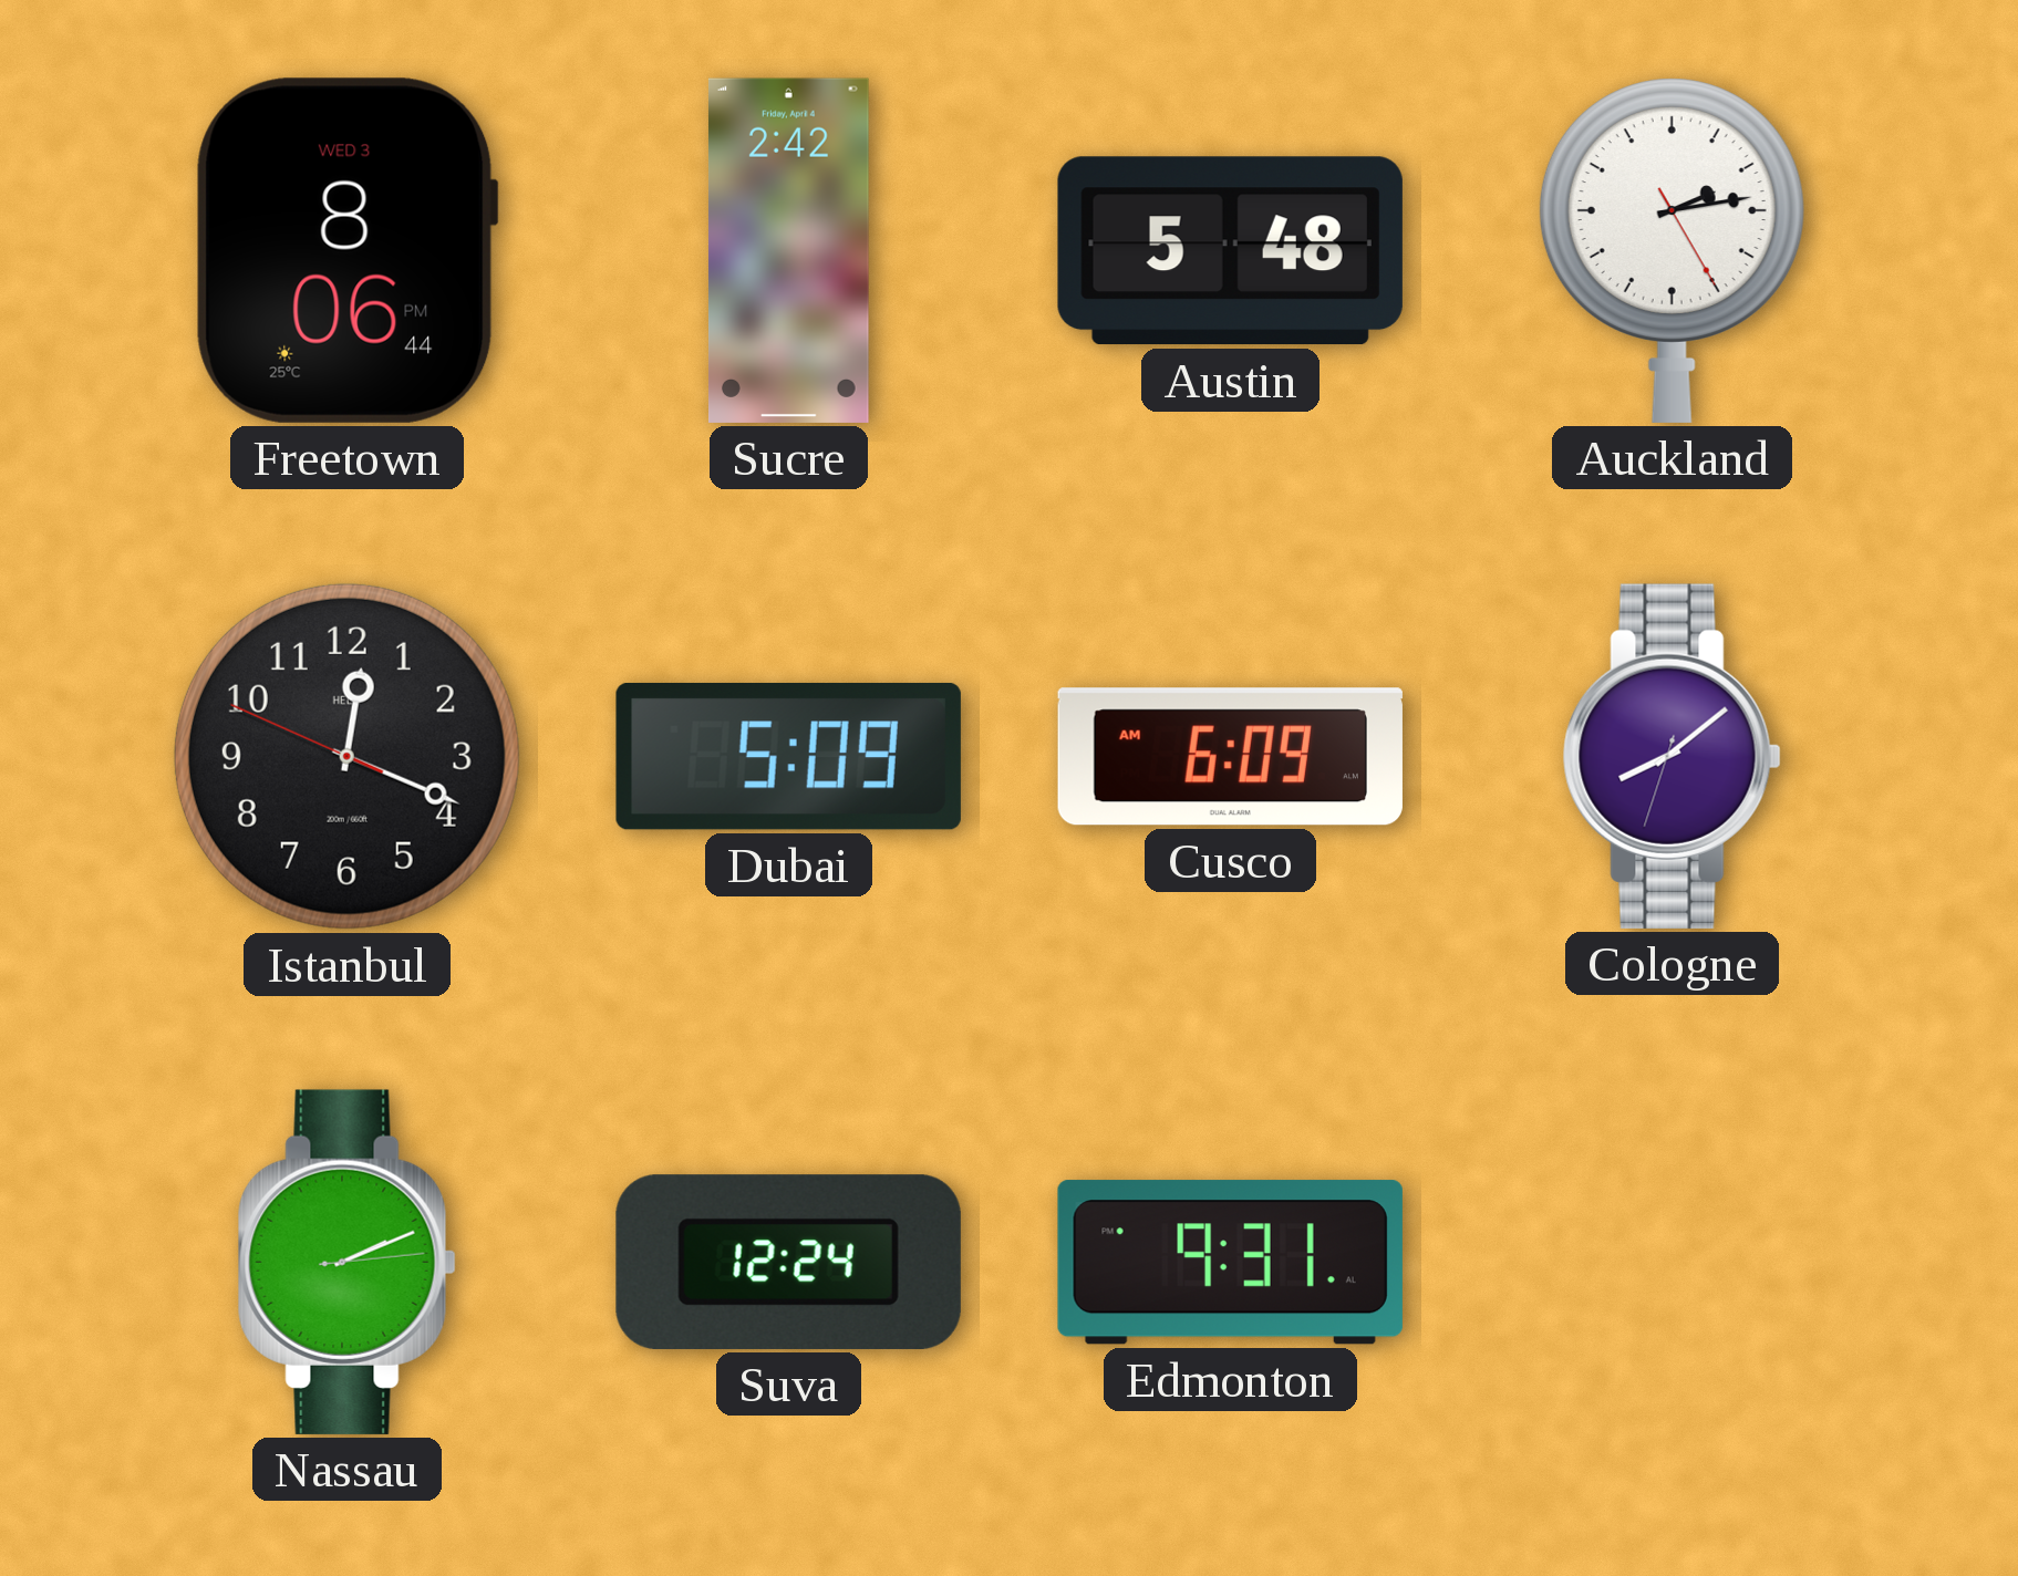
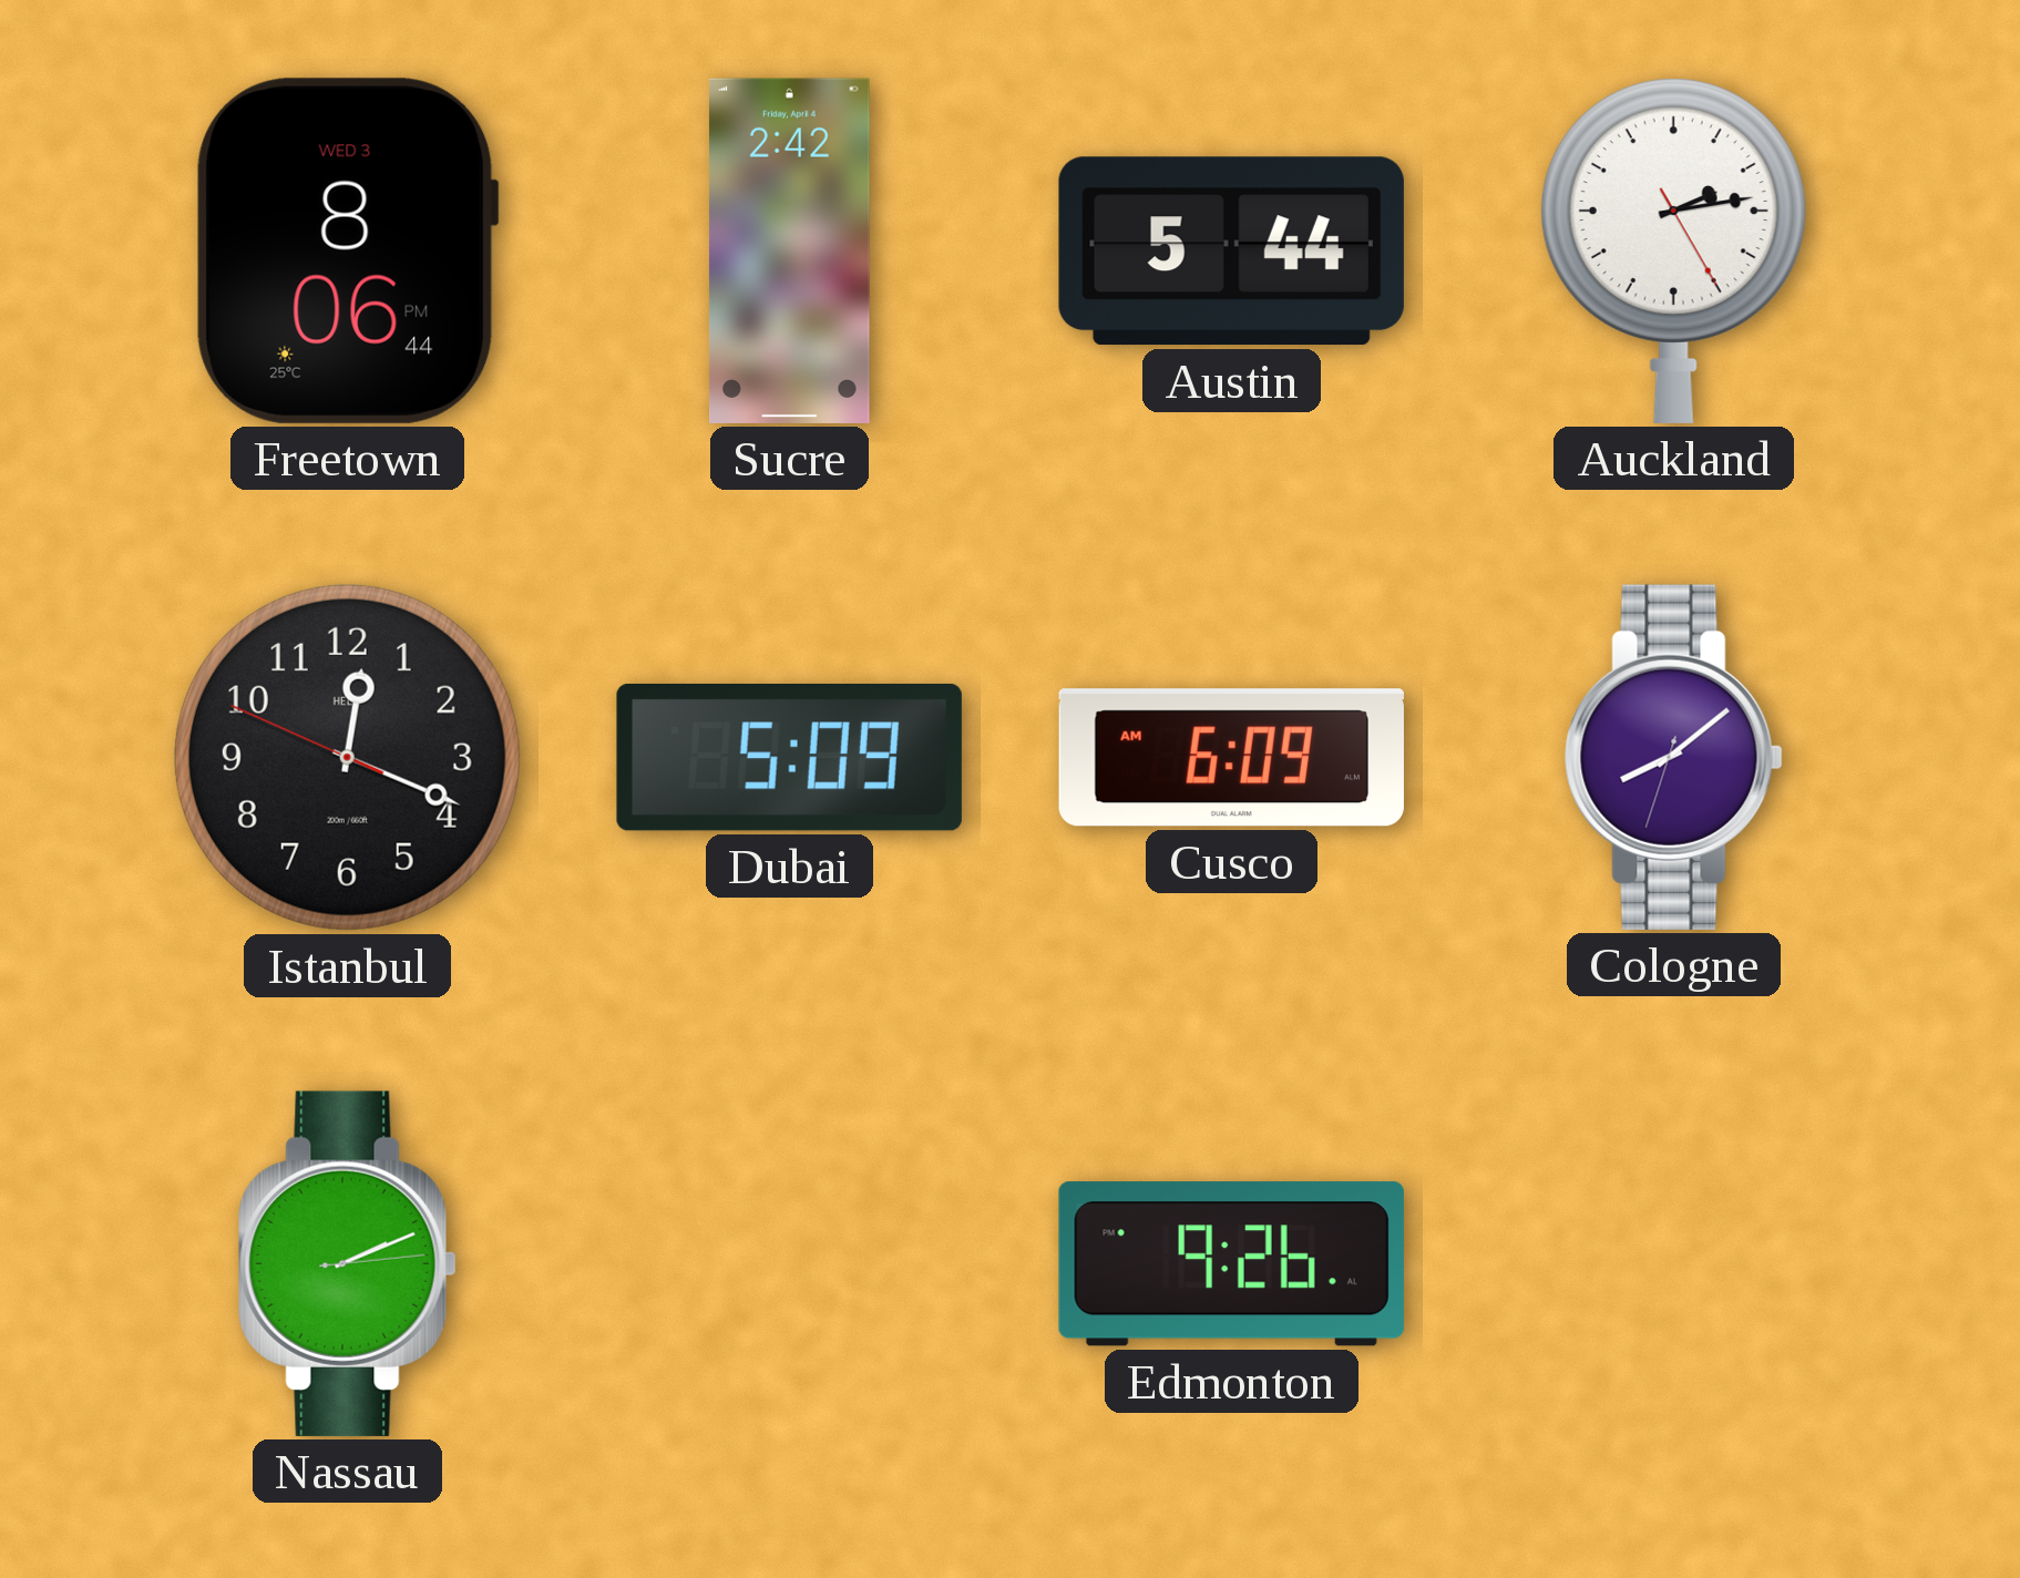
Austin: 5:48 -> 5:44
Suva: 12:24 -> none
Edmonton: 9:31 -> 9:26
